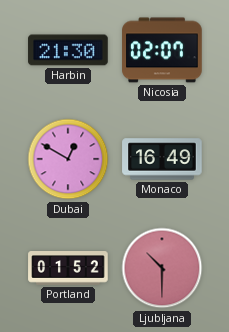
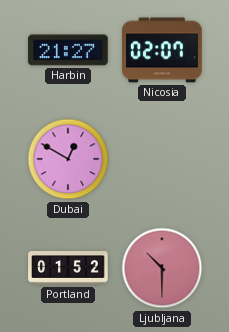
Harbin: 21:30 -> 21:27
Monaco: 16:49 -> none
